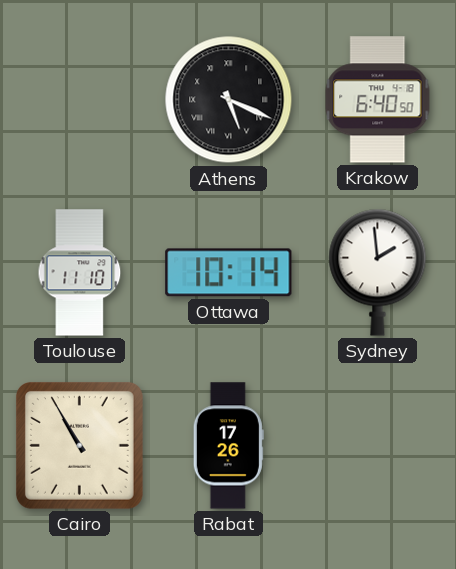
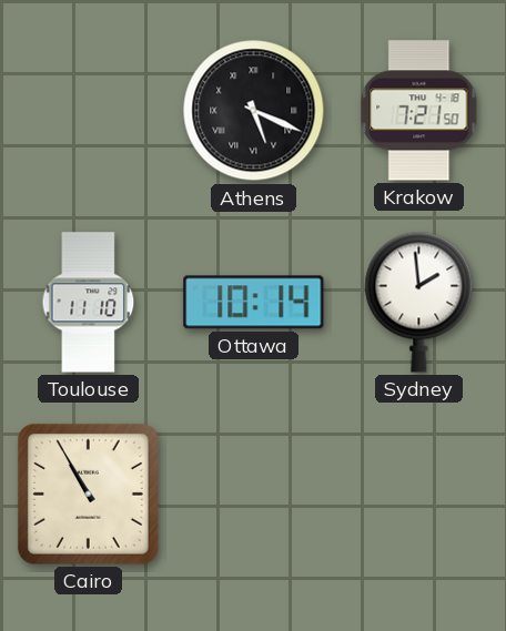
Krakow: 6:40 -> 7:21
Rabat: 17:26 -> none
